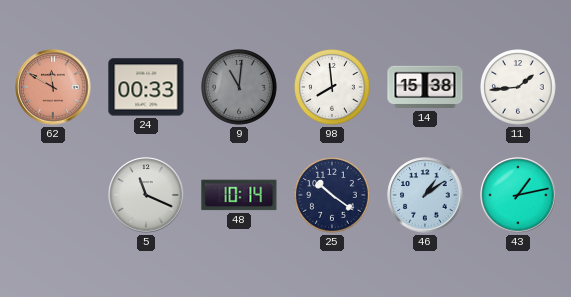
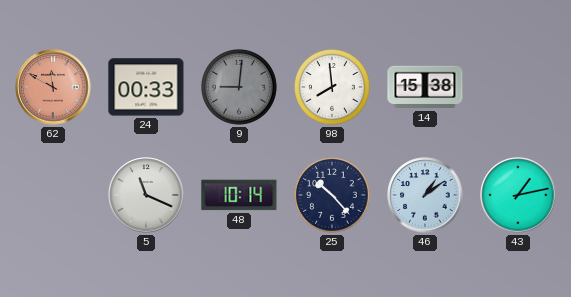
9: 11:01 -> 9:01
11: 1:44 -> none
25: 10:21 -> 10:23
